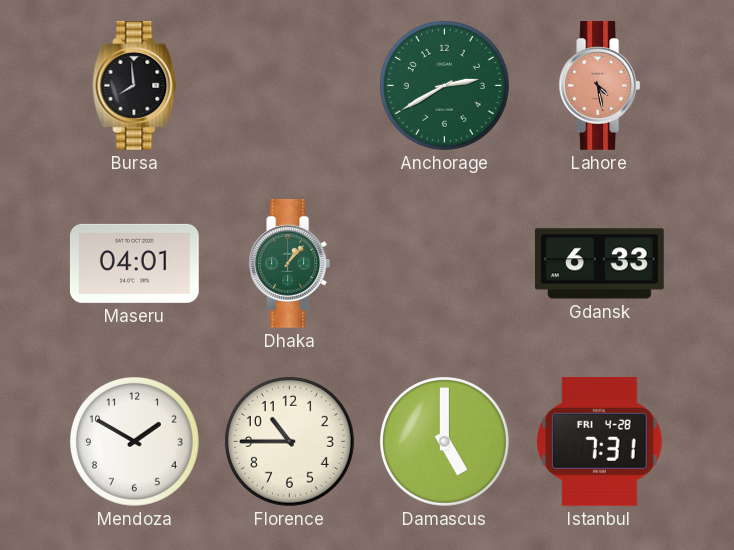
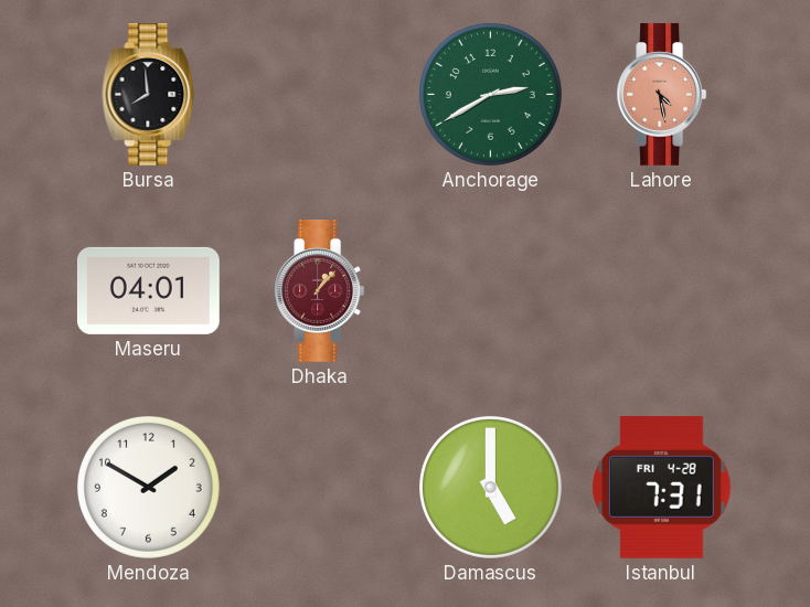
Dhaka dial: green -> burgundy
Gdansk: 6:33 -> none
Florence: 10:45 -> none
